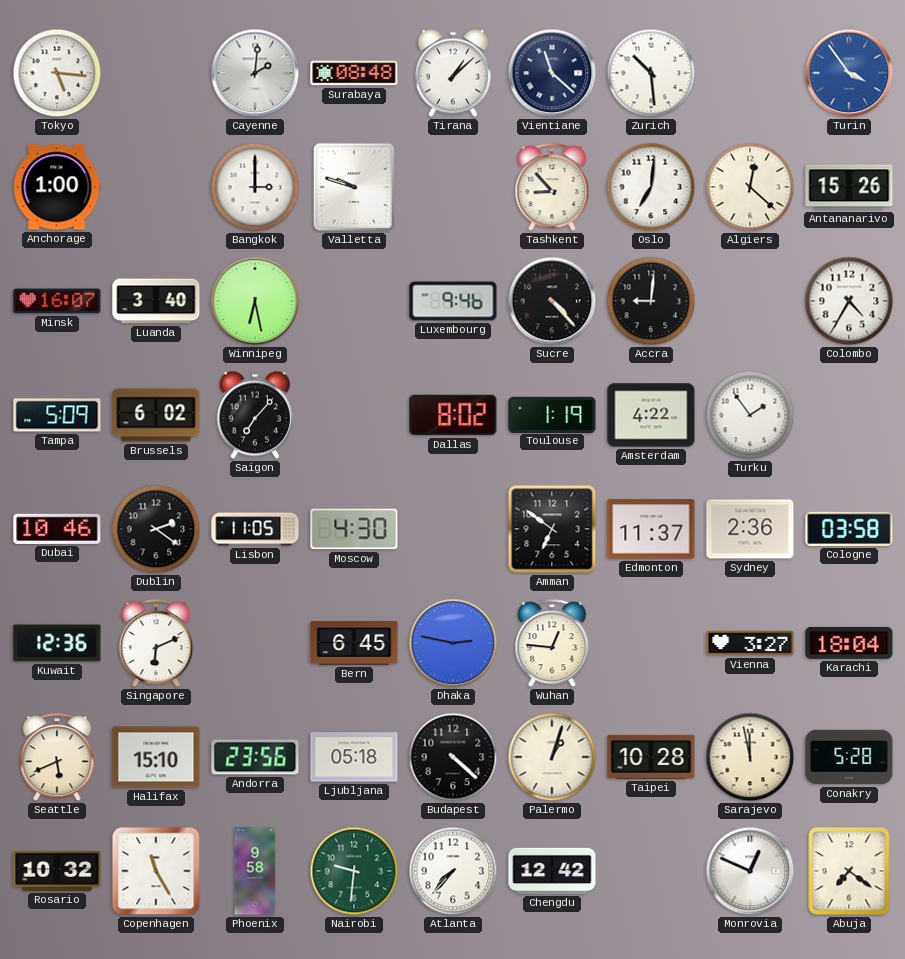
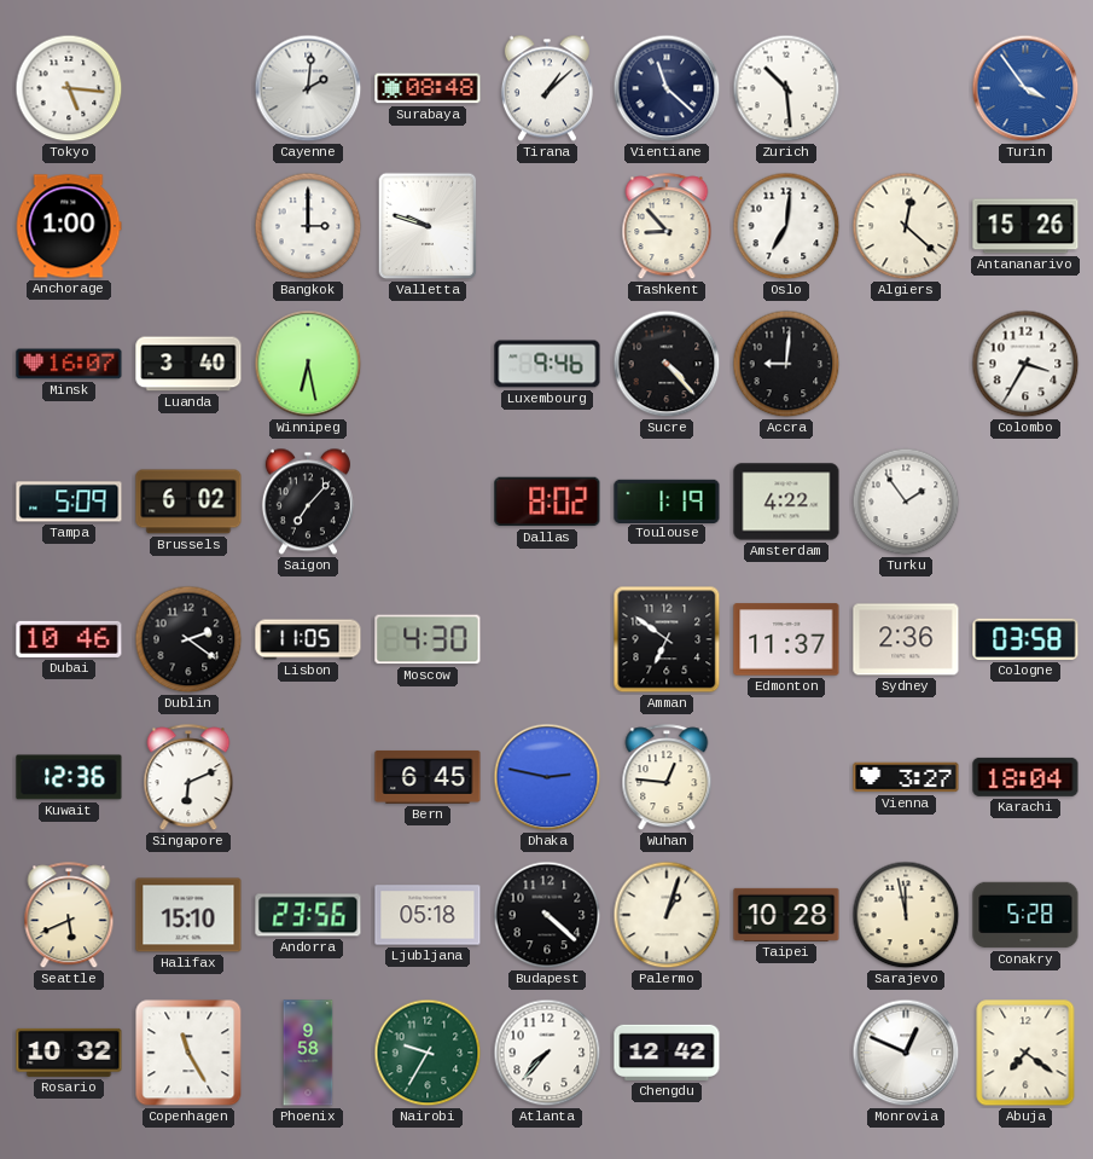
Colombo: 4:35 -> 3:35
Nairobi: 9:31 -> 9:35
